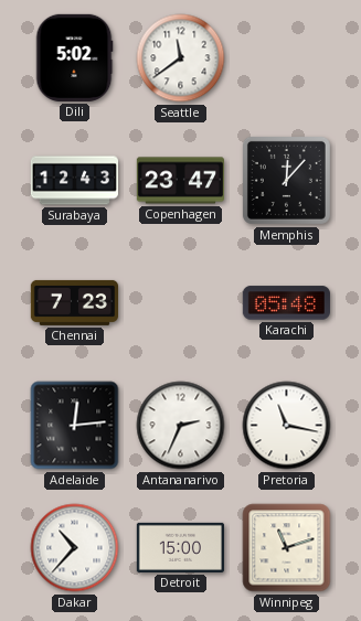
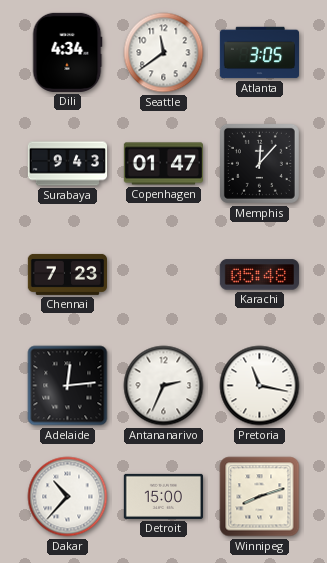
Dili: 5:02 -> 4:34
Atlanta: none -> 3:05
Surabaya: 12:43 -> 9:43
Copenhagen: 23:47 -> 01:47
Winnipeg: 11:12 -> 8:12
